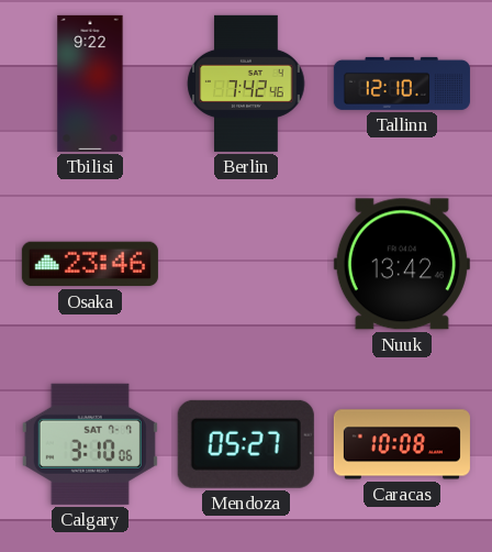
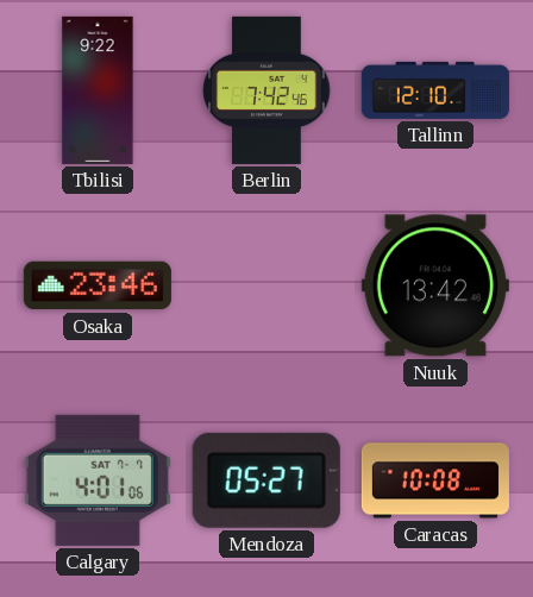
Calgary: 3:10 -> 4:01
